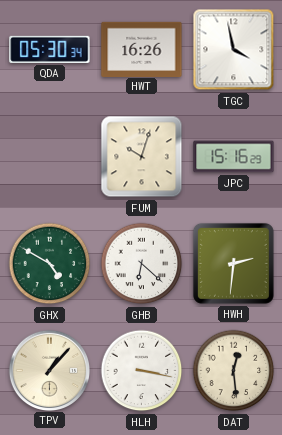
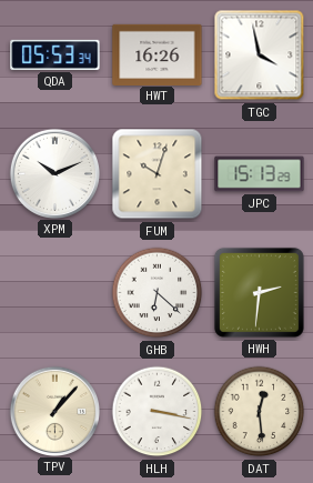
QDA: 05:30 -> 05:53
XPM: none -> 10:11
JPC: 15:16 -> 15:13
GHX: 4:50 -> none
